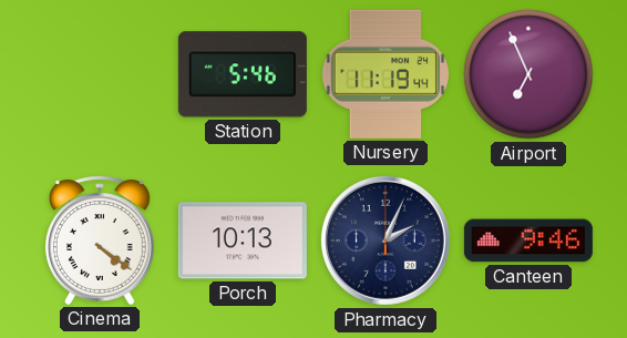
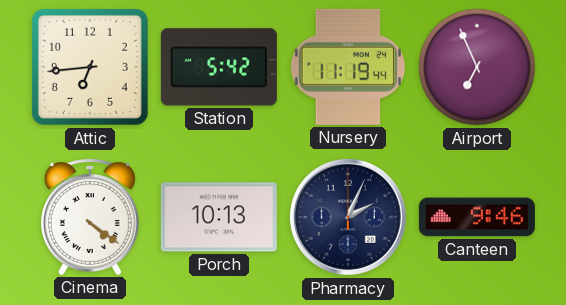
Attic: none -> 6:44
Station: 5:46 -> 5:42
